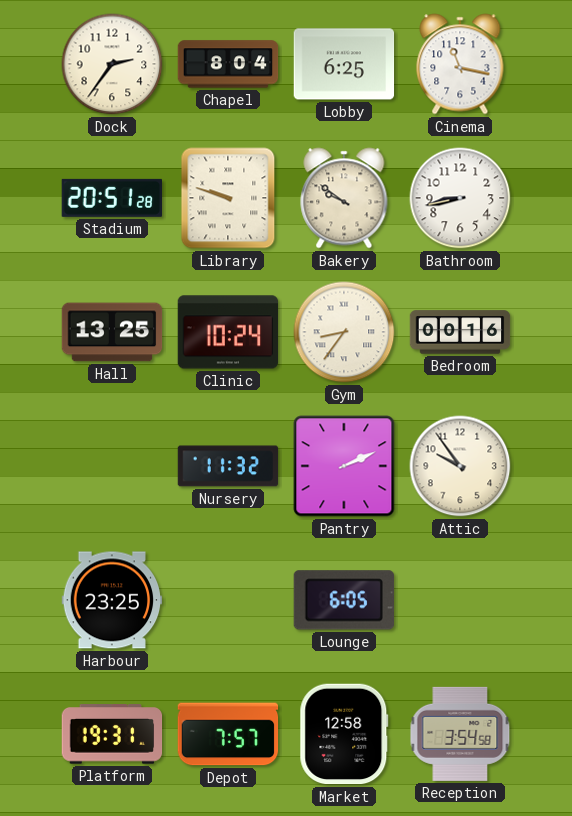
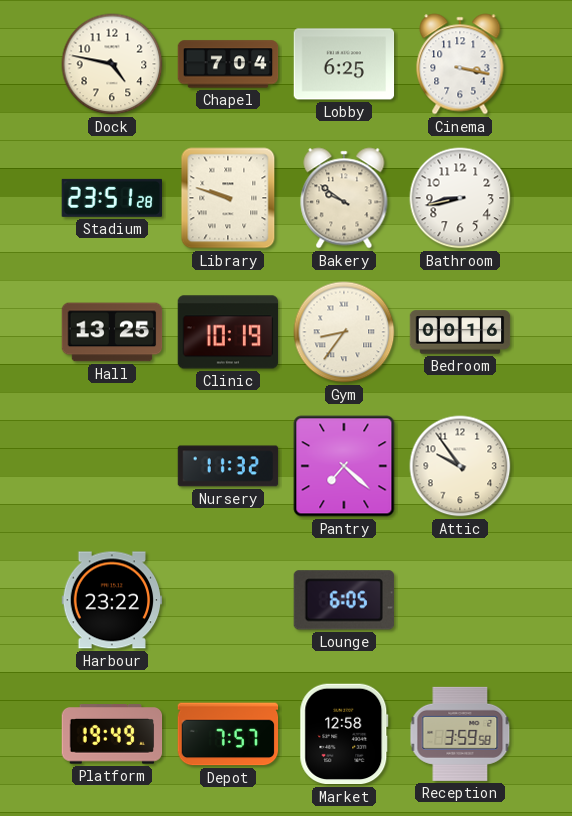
Dock: 2:36 -> 4:47
Chapel: 8:04 -> 7:04
Cinema: 11:17 -> 3:17
Stadium: 20:51 -> 23:51
Clinic: 10:24 -> 10:19
Pantry: 2:11 -> 7:22
Harbour: 23:25 -> 23:22
Platform: 19:31 -> 19:49
Reception: 3:54 -> 3:59
